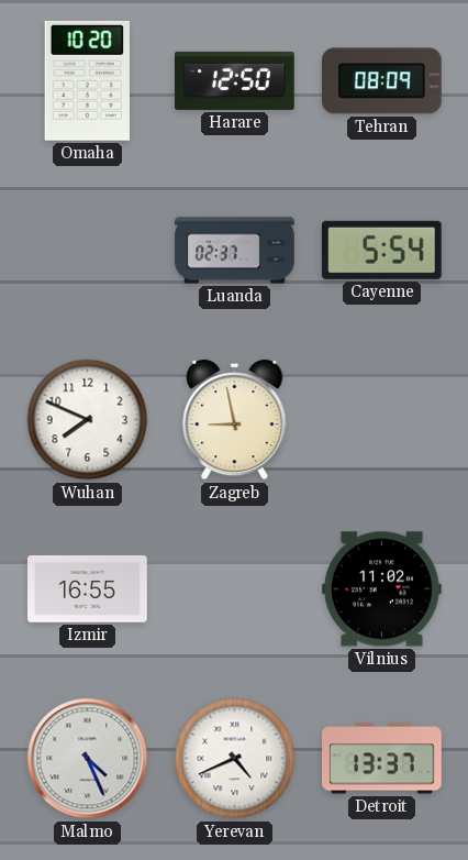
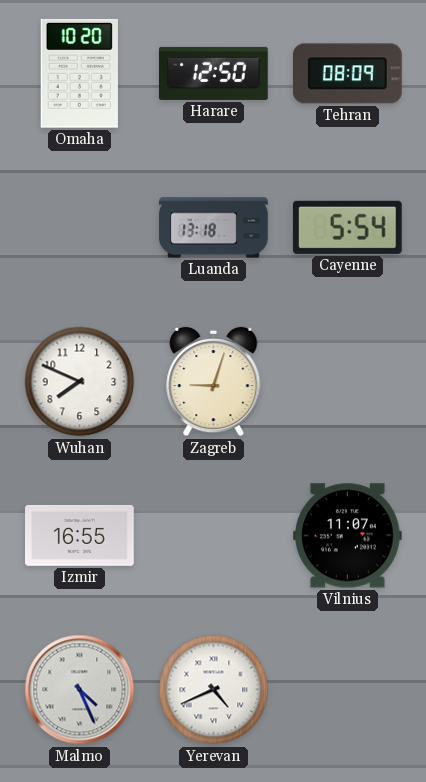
Luanda: 02:37 -> 13:18
Zagreb: 8:58 -> 9:03
Vilnius: 11:02 -> 11:07
Detroit: 13:37 -> none
